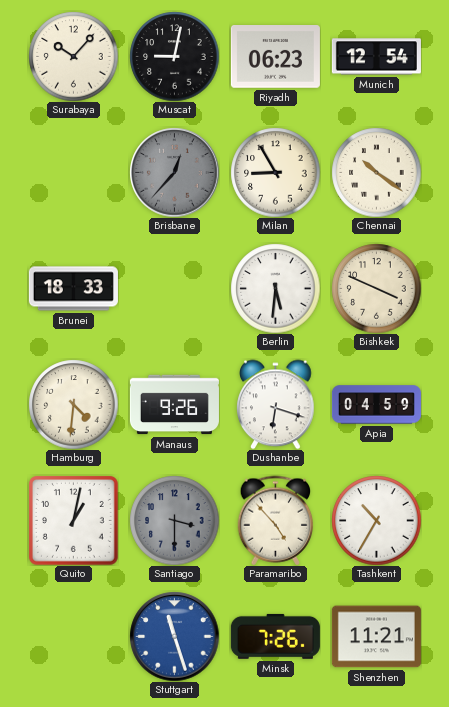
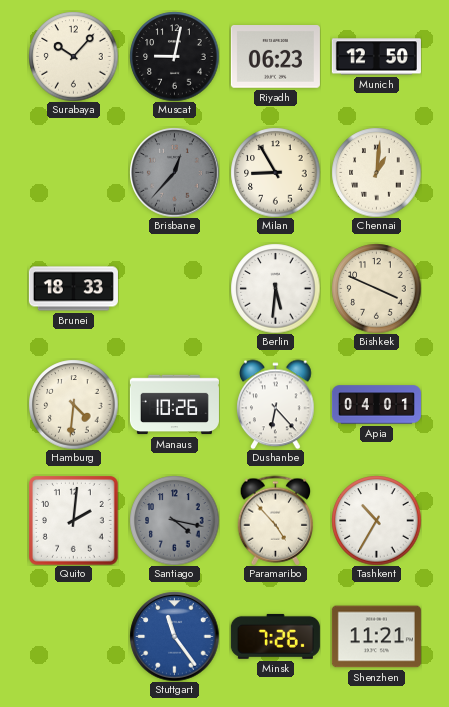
Munich: 12:54 -> 12:50
Chennai: 10:21 -> 1:01
Manaus: 9:26 -> 10:26
Dushanbe: 6:18 -> 6:23
Apia: 04:59 -> 04:01
Quito: 1:02 -> 2:01
Santiago: 3:30 -> 4:17
Stuttgart: 11:27 -> 11:24
